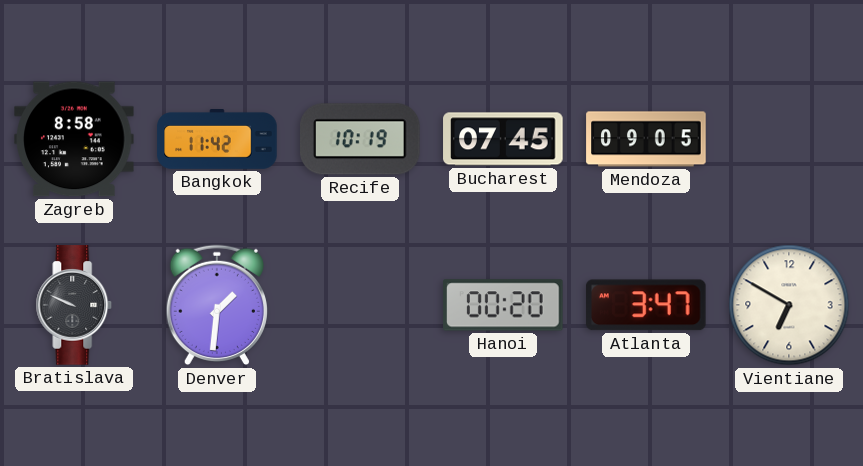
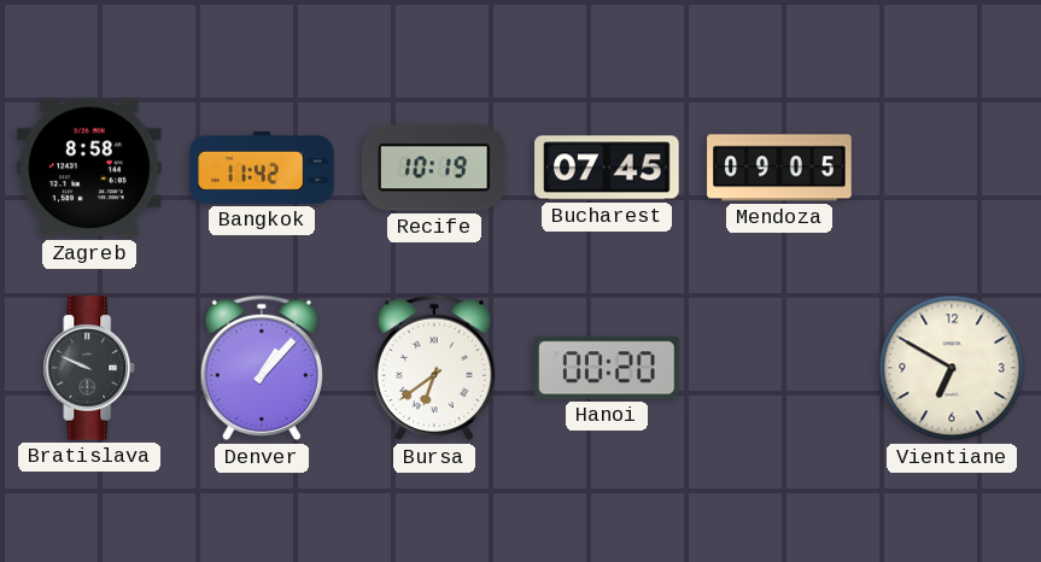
Denver: 1:31 -> 1:07
Bursa: none -> 6:39
Atlanta: 3:47 -> none
